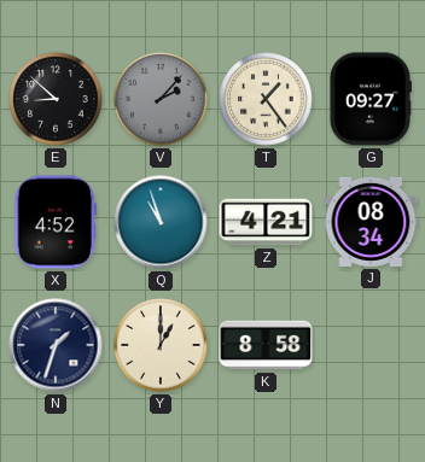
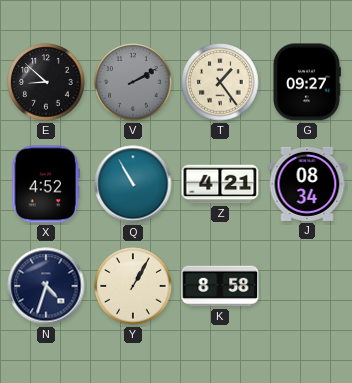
V: 2:07 -> 2:10
Q: 10:57 -> 10:55
N: 1:33 -> 4:33
Y: 1:00 -> 1:05
